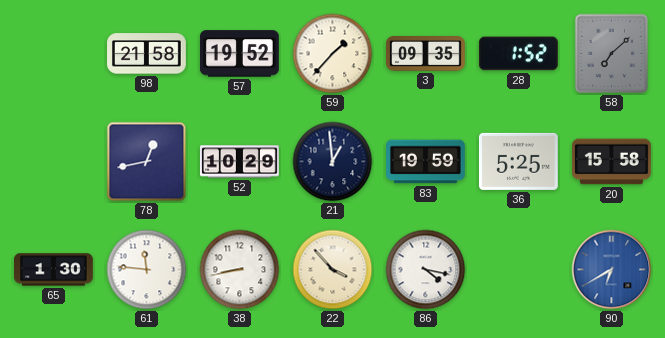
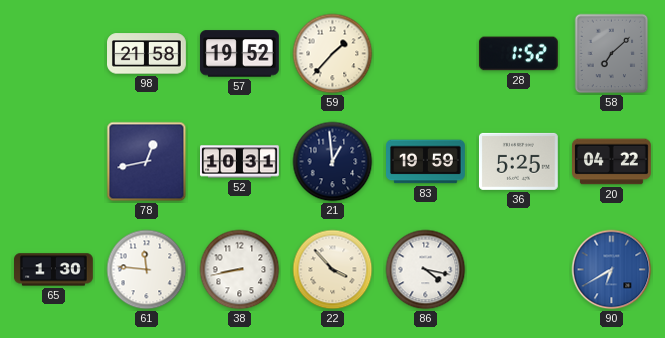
3: 09:35 -> none
52: 10:29 -> 10:31
20: 15:58 -> 04:22
